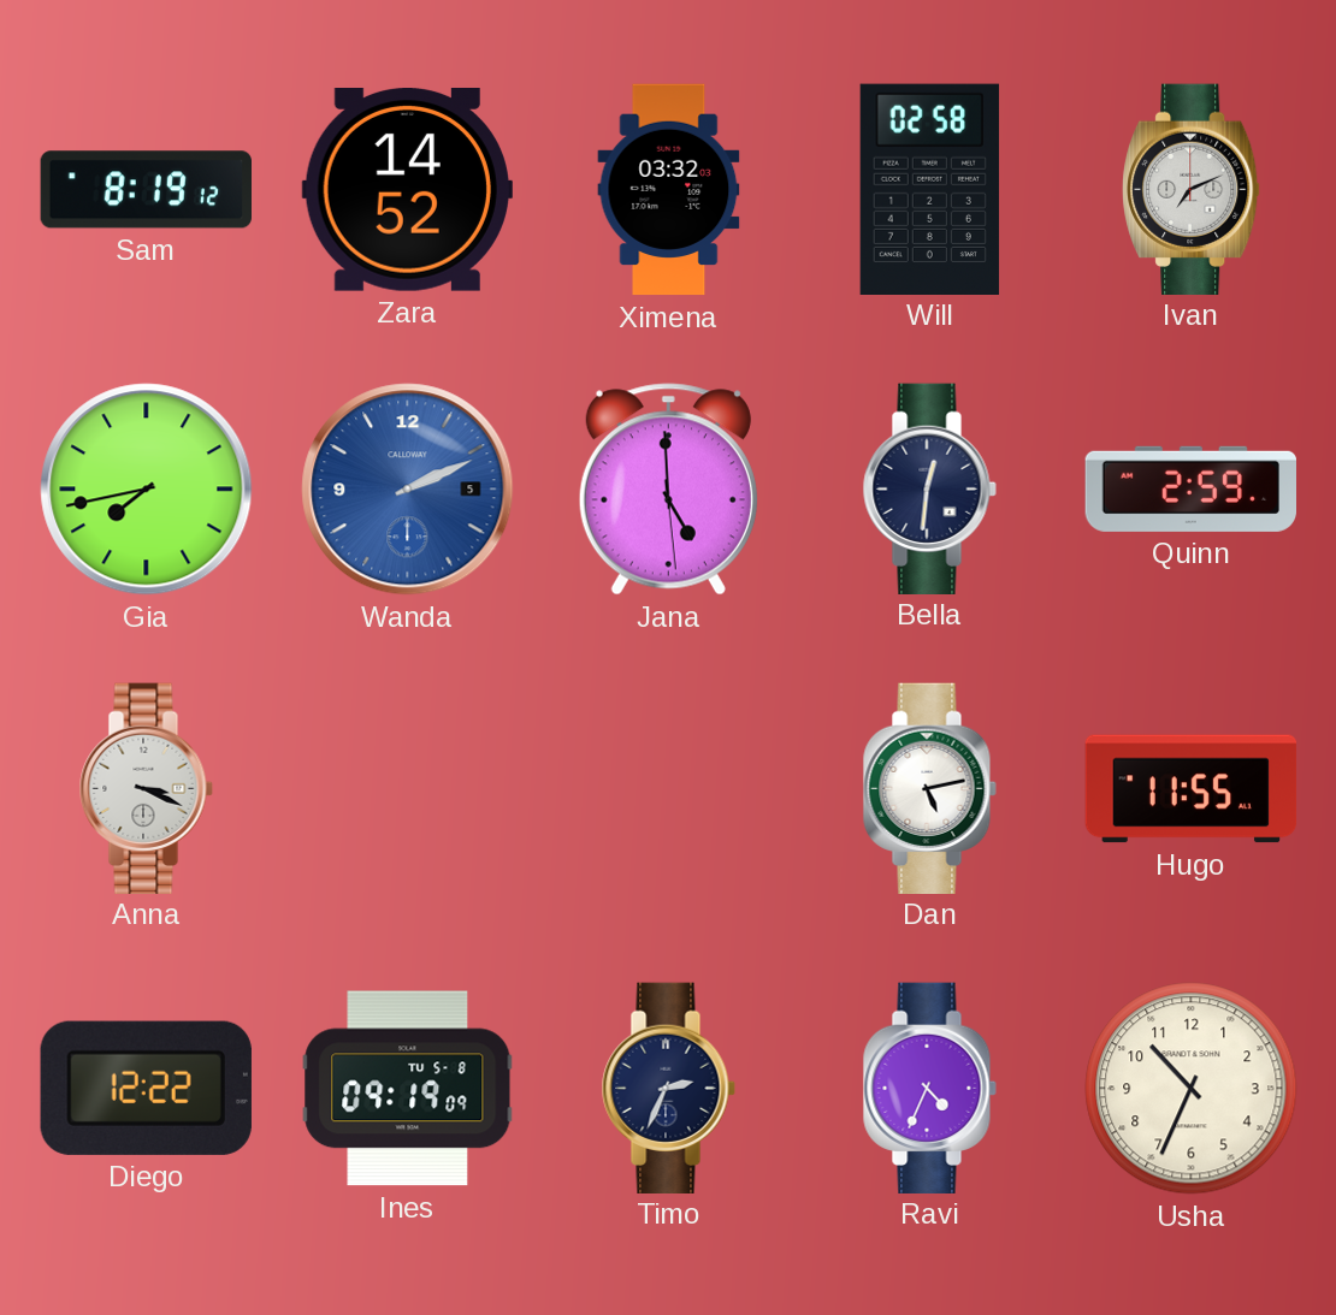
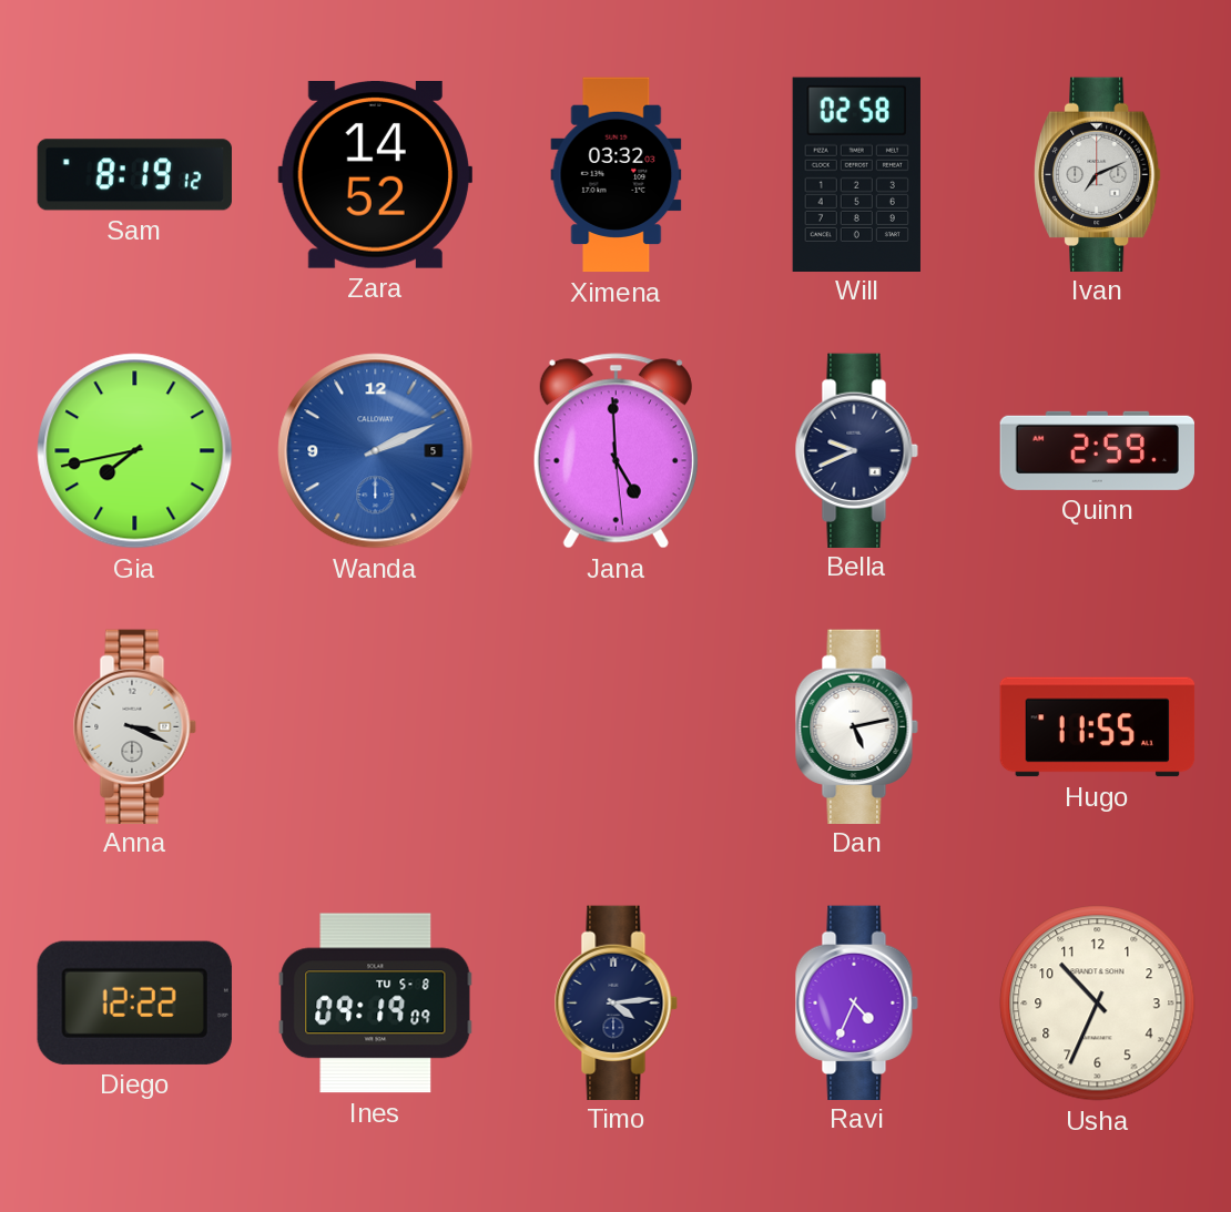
Bella: 12:31 -> 9:41
Timo: 2:34 -> 4:14
